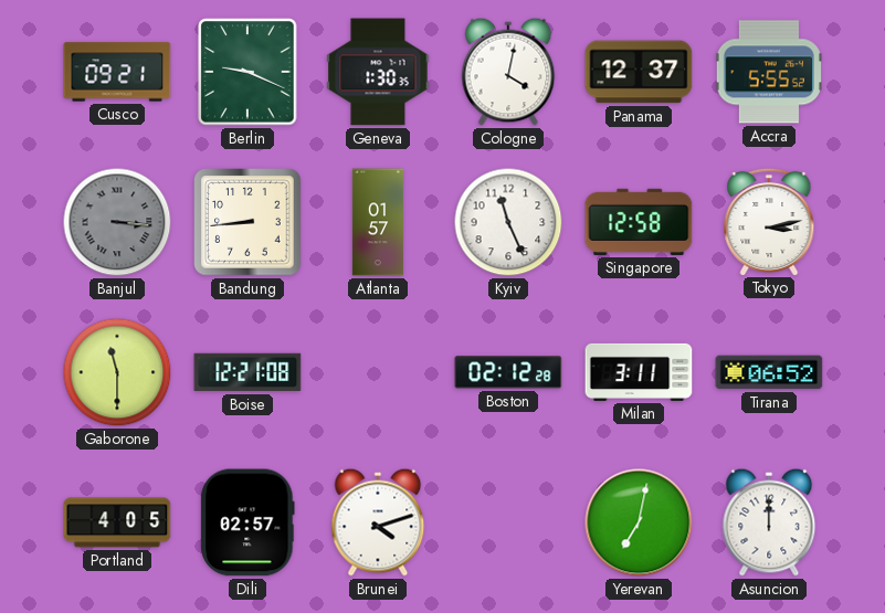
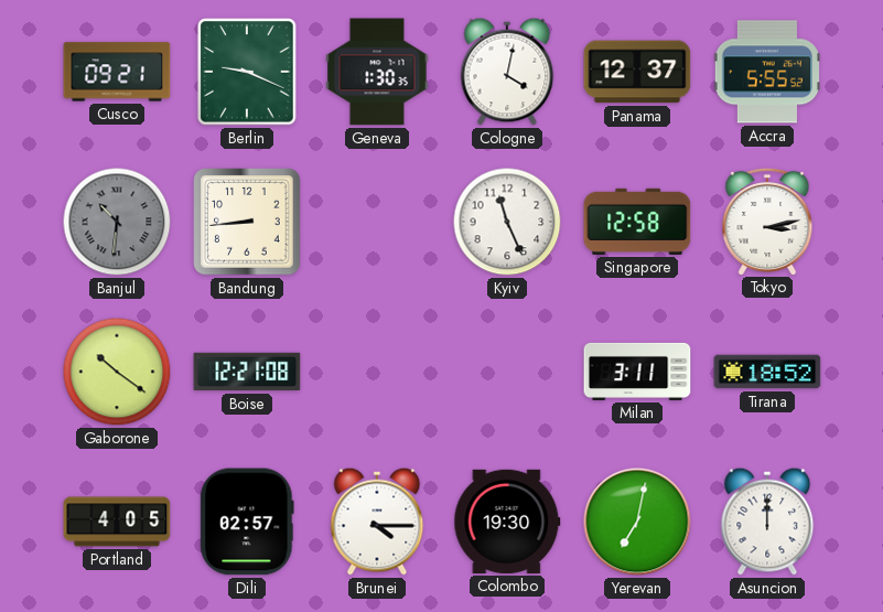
Banjul: 3:16 -> 10:31
Atlanta: 01:57 -> none
Gaborone: 11:30 -> 10:21
Boston: 02:12 -> none
Tirana: 06:52 -> 18:52
Brunei: 4:12 -> 4:15
Colombo: none -> 19:30
